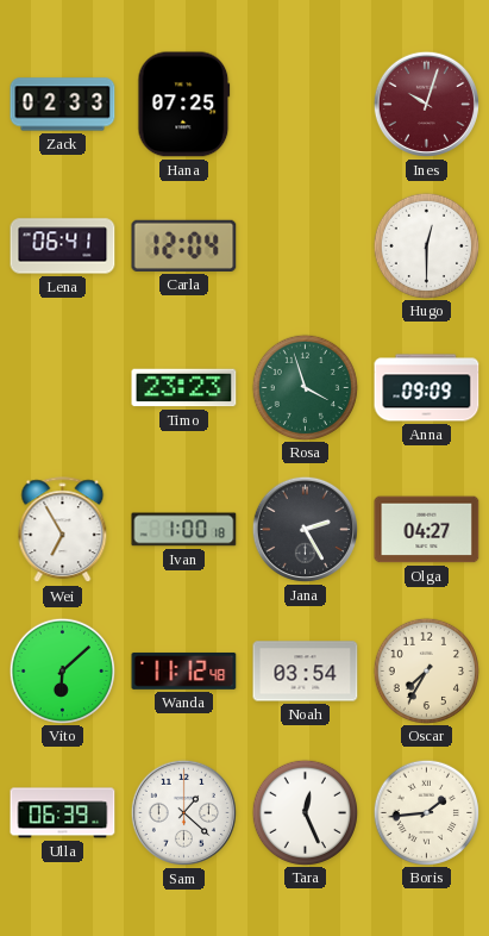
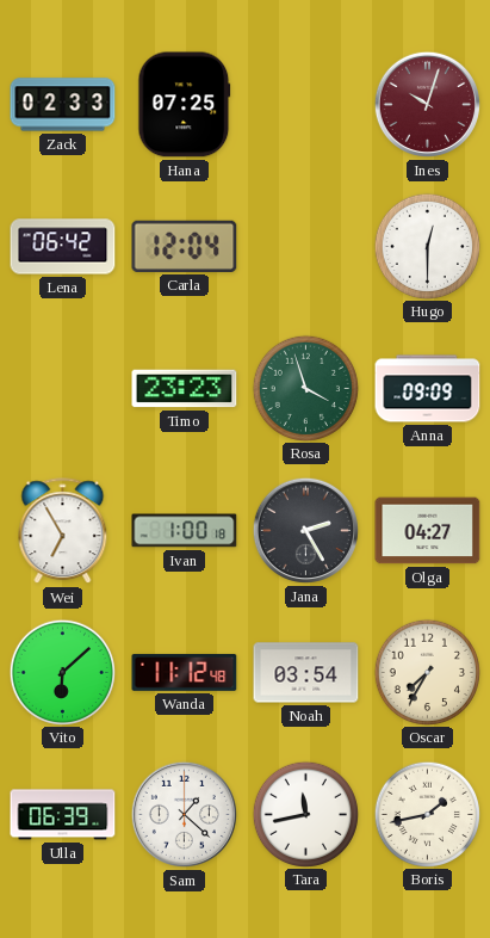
Lena: 06:41 -> 06:42
Tara: 12:26 -> 11:43
Boris: 1:44 -> 1:43
